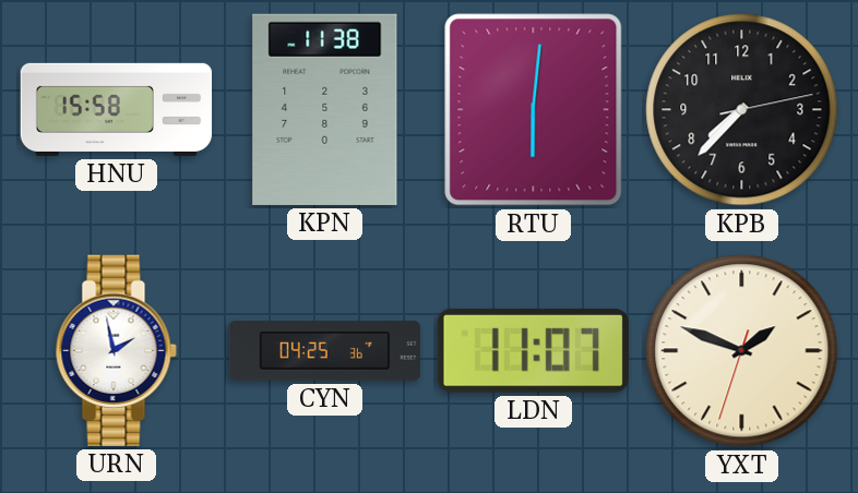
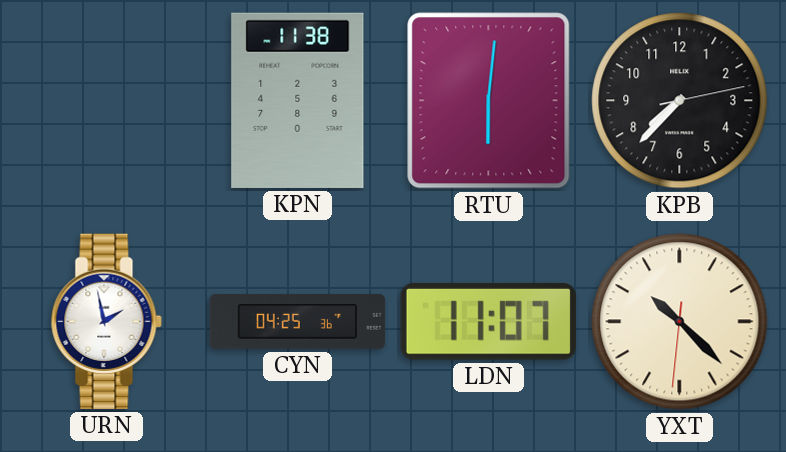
HNU: 15:58 -> none
YXT: 1:48 -> 10:22
